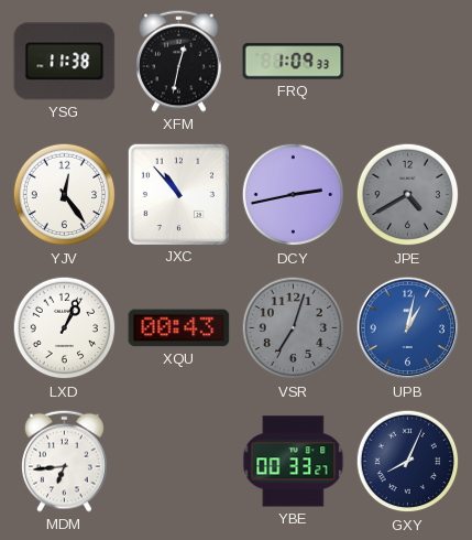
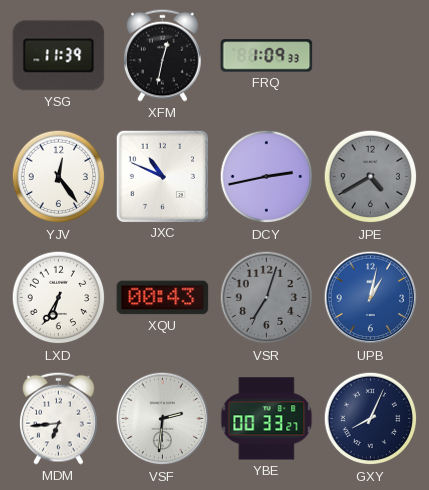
YSG: 11:38 -> 11:39
JXC: 10:53 -> 10:49
LXD: 1:04 -> 6:35
VSF: none -> 2:31
